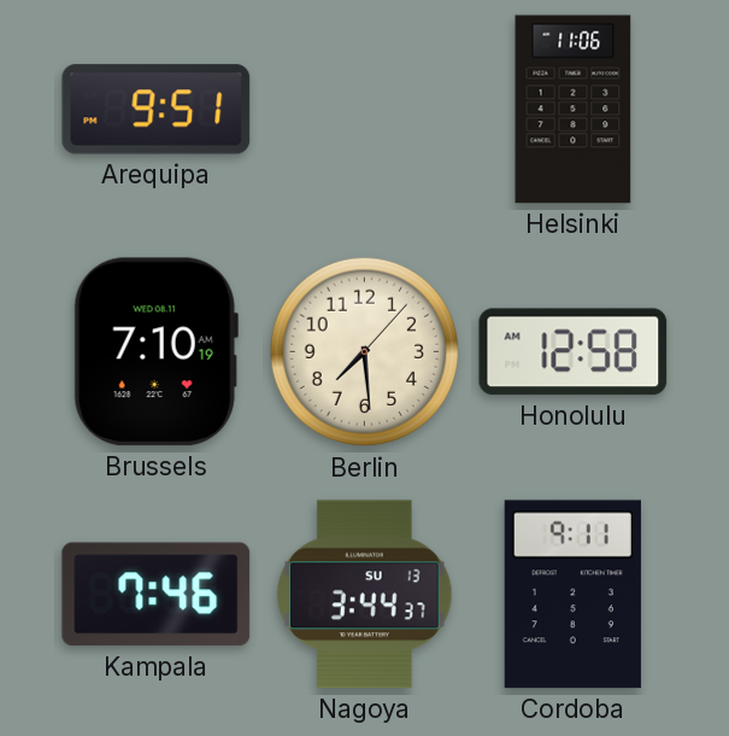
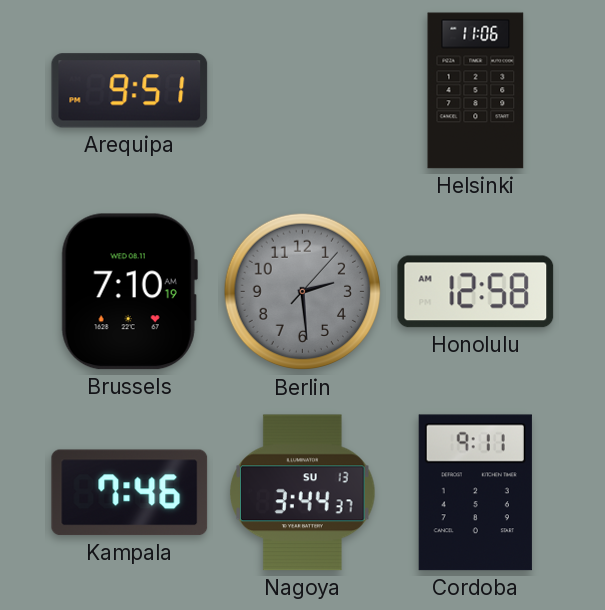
Berlin: 7:29 -> 2:29
Berlin dial: cream -> grey
